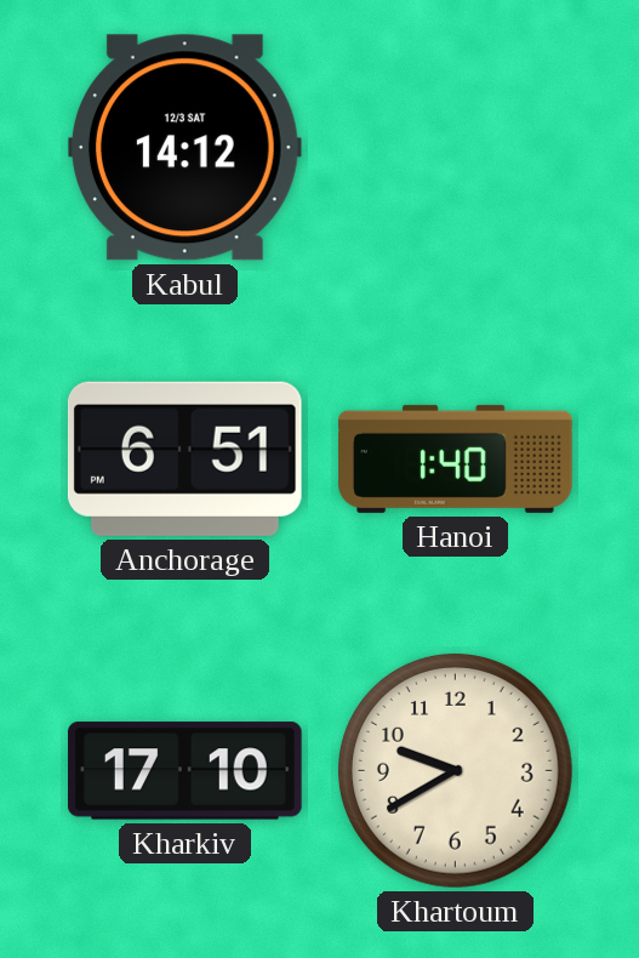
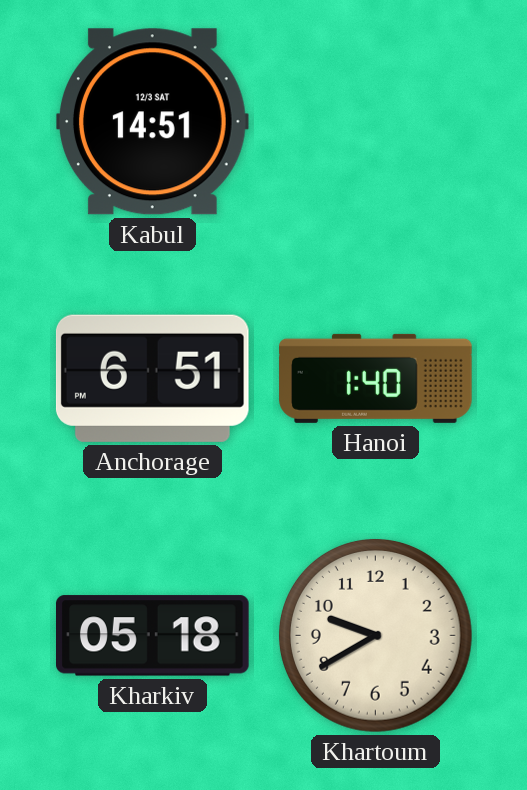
Kabul: 14:12 -> 14:51
Kharkiv: 17:10 -> 05:18
